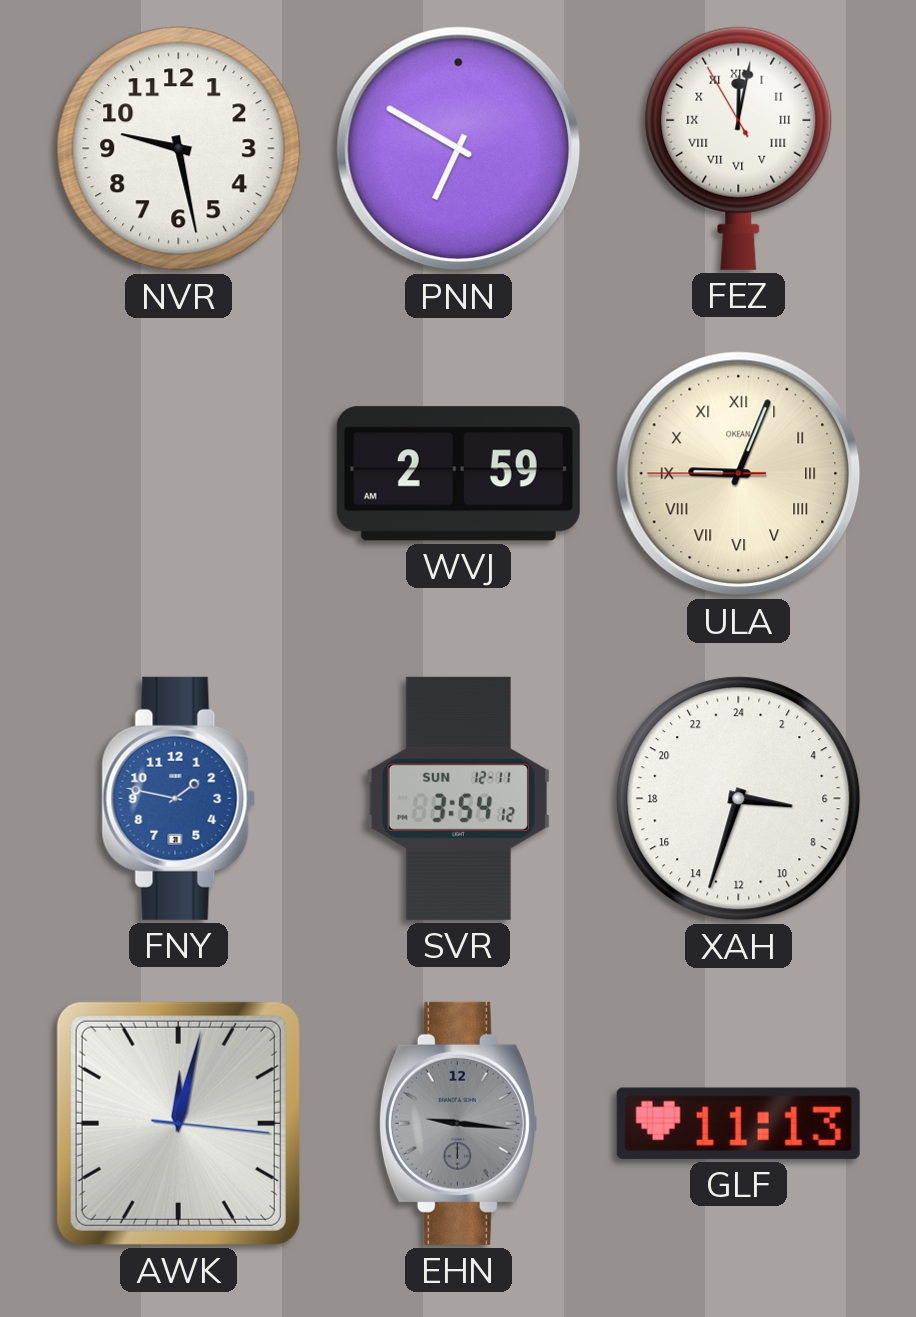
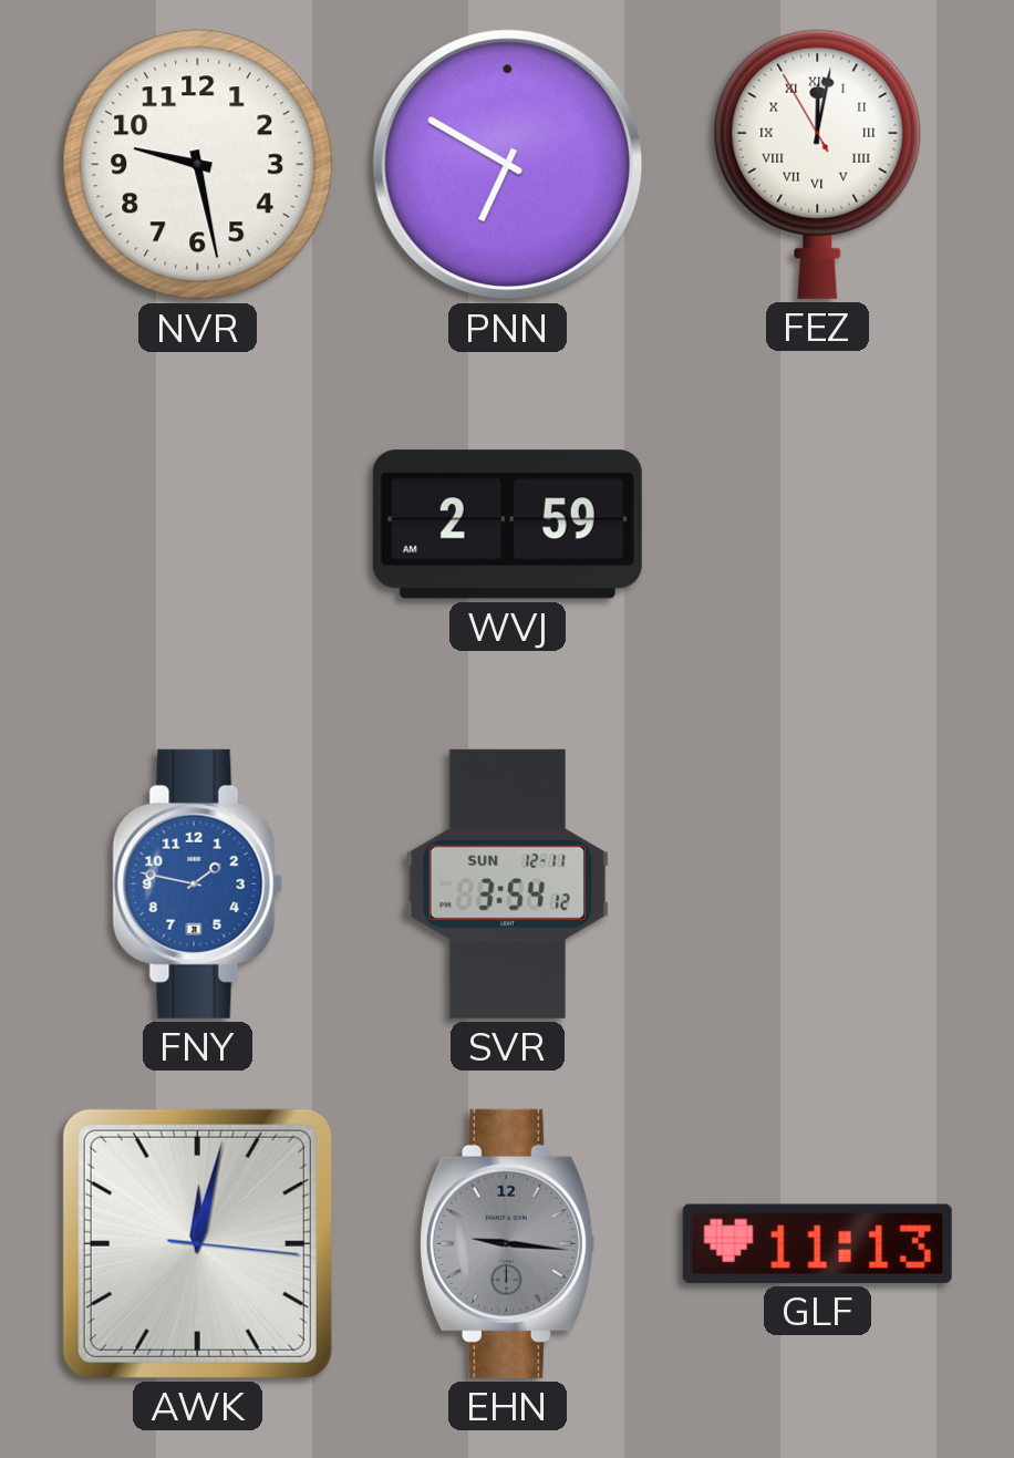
ULA: 9:03 -> none
XAH: 6:33 -> none
